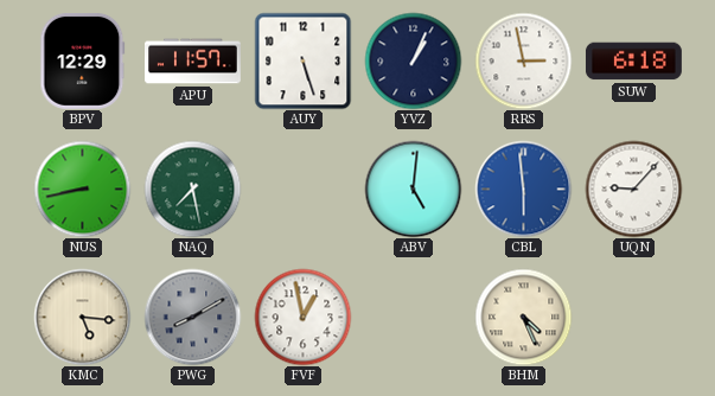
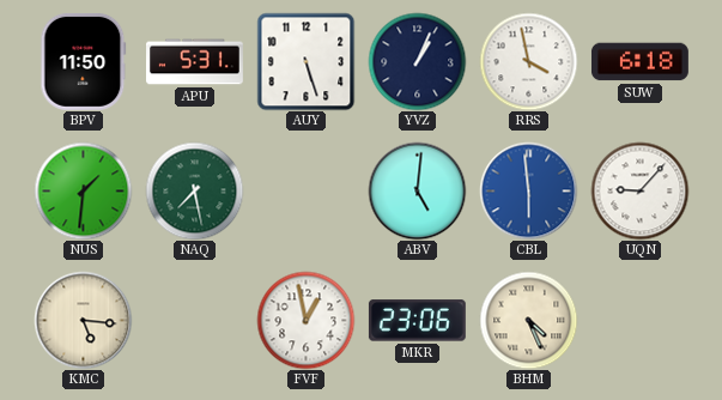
BPV: 12:29 -> 11:50
APU: 11:57 -> 5:31
RRS: 2:58 -> 3:58
NUS: 8:43 -> 1:31
PWG: 8:10 -> none
MKR: none -> 23:06
